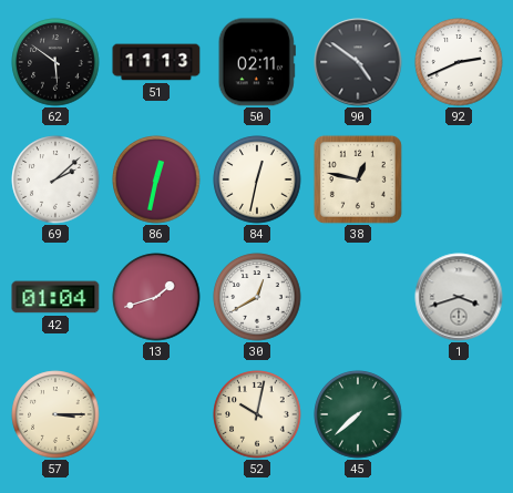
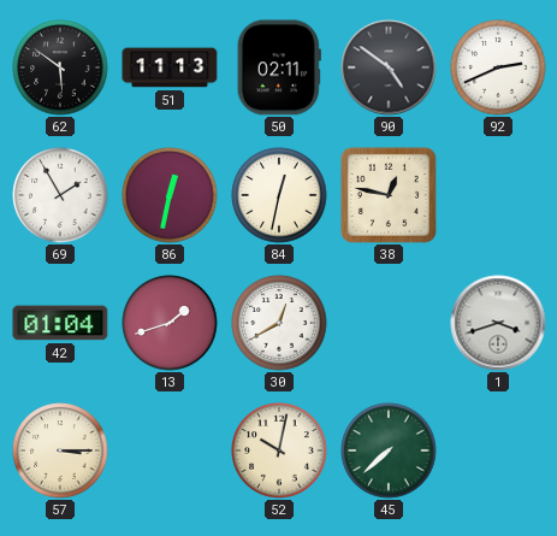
69: 2:08 -> 1:55
